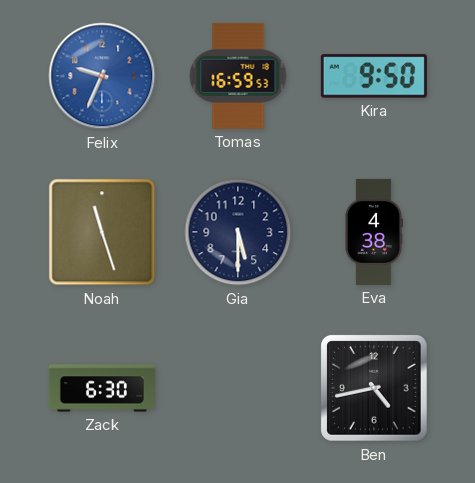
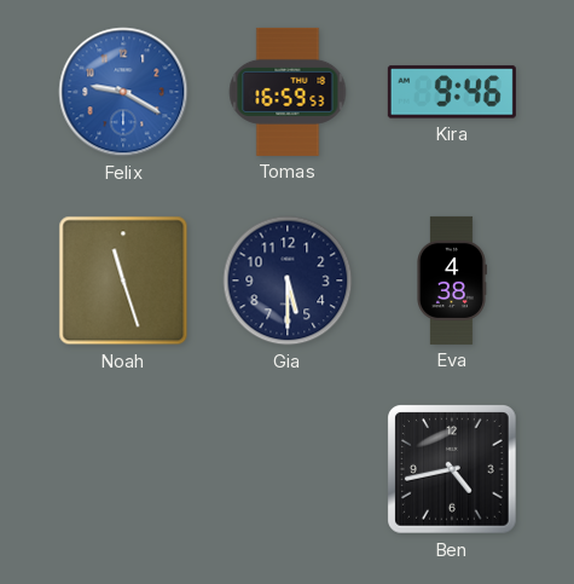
Felix: 9:34 -> 9:20
Kira: 9:50 -> 9:46
Zack: 6:30 -> none
